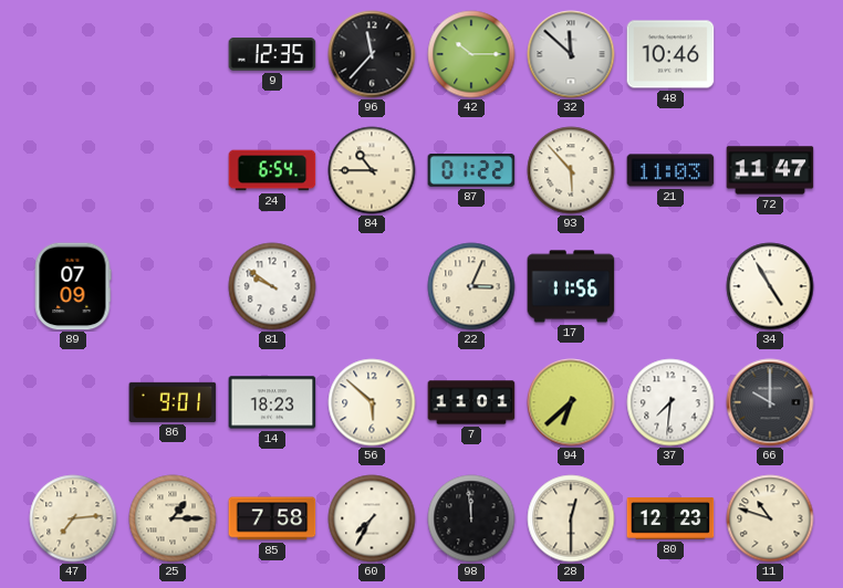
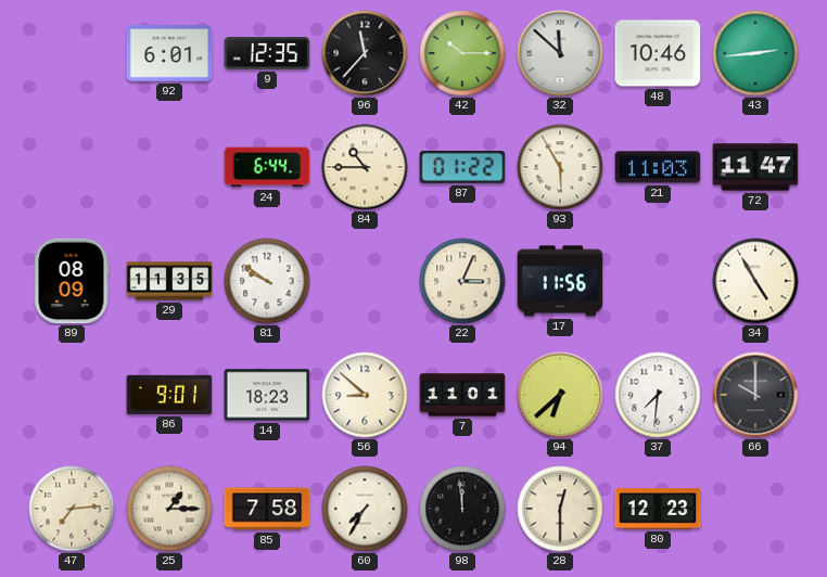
92: none -> 6:01
43: none -> 2:44
24: 6:54 -> 6:44
93: 5:53 -> 5:55
89: 07:09 -> 08:09
29: none -> 11:35
56: 5:52 -> 8:52
11: 10:48 -> none
